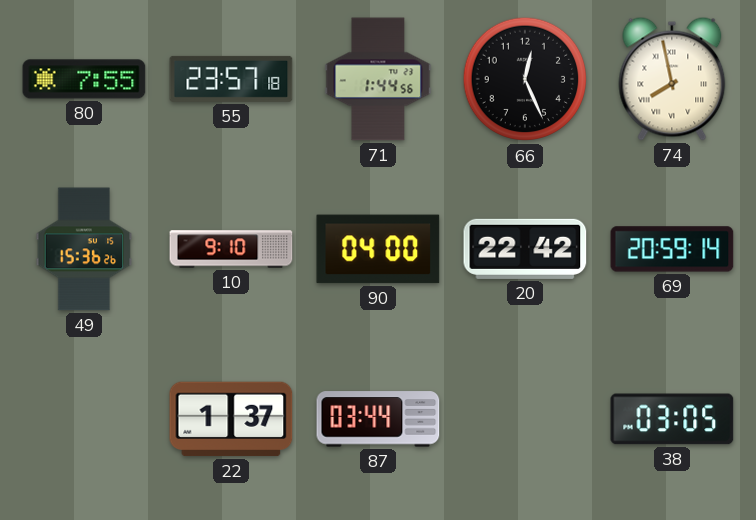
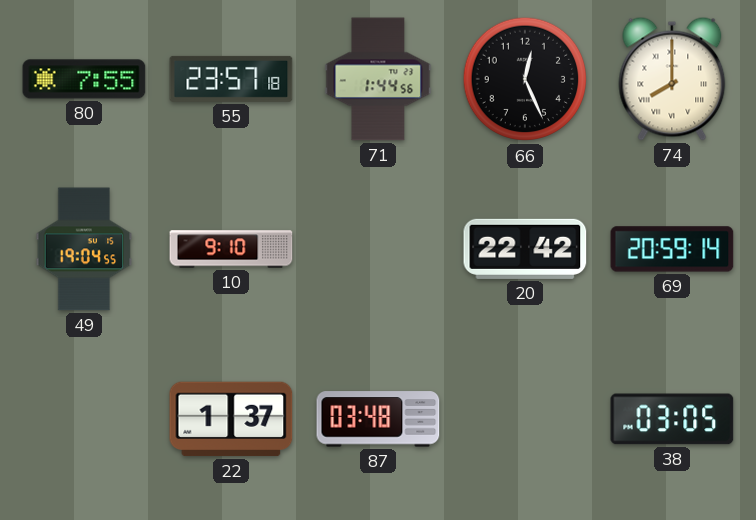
74: 7:58 -> 8:00
49: 15:36 -> 19:04
90: 04:00 -> none
87: 03:44 -> 03:48
